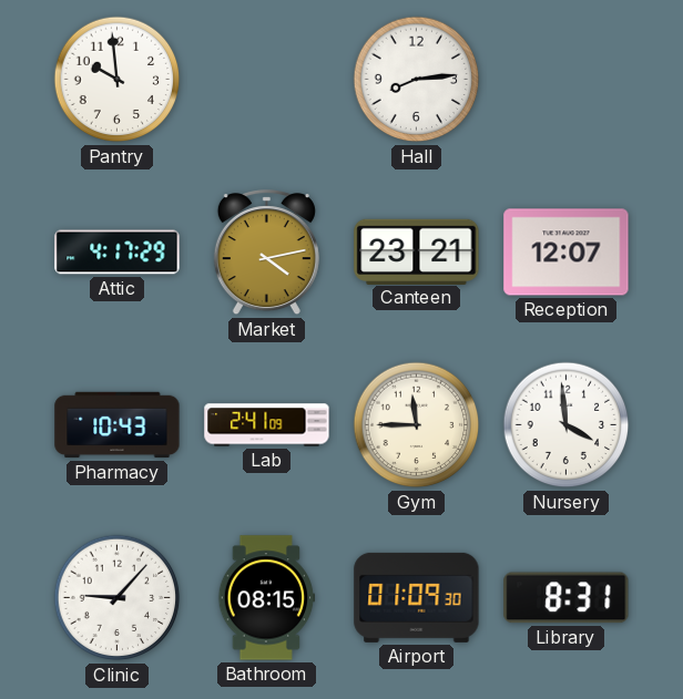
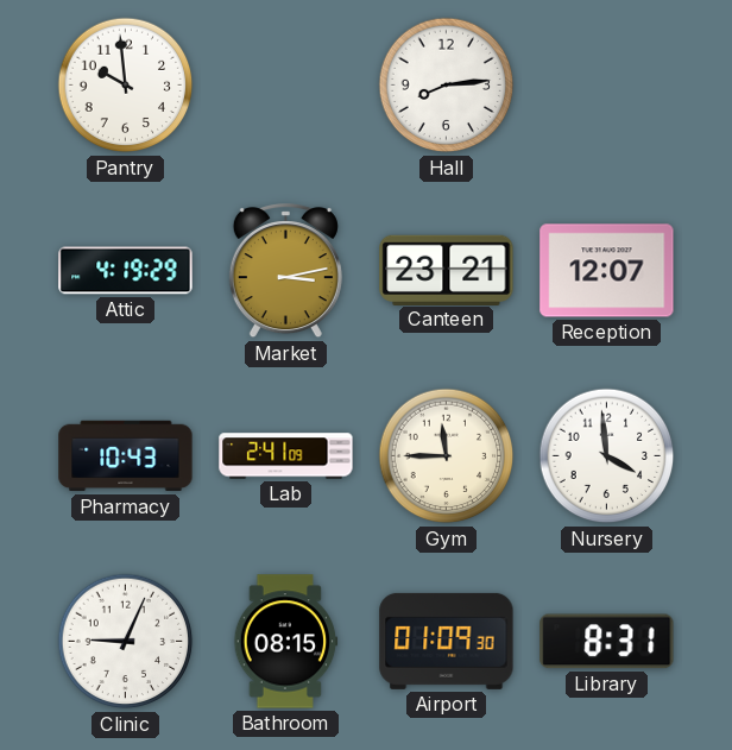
Attic: 4:17 -> 4:19
Market: 4:13 -> 3:13
Clinic: 9:07 -> 9:04
